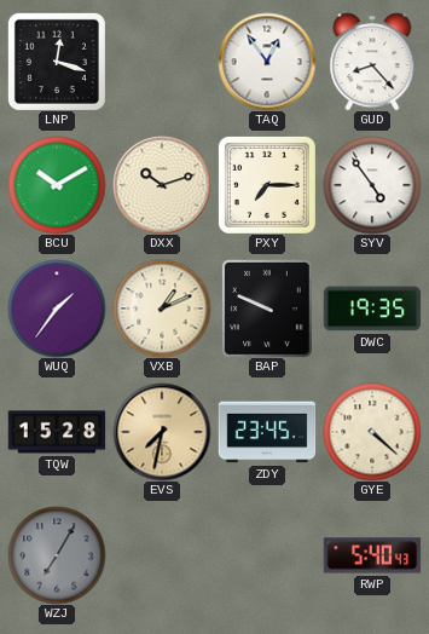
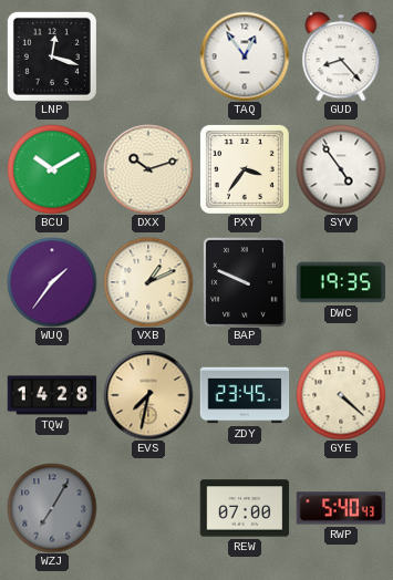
PXY: 7:15 -> 3:36
TQW: 15:28 -> 14:28
REW: none -> 07:00
